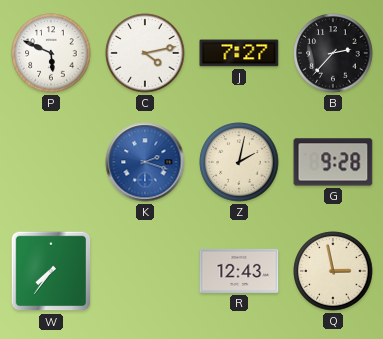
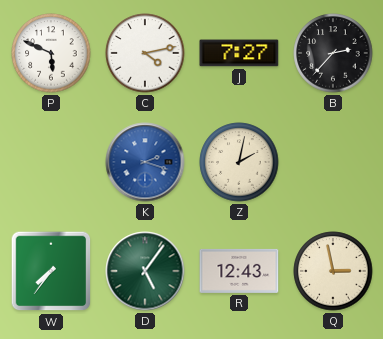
G: 9:28 -> none
D: none -> 5:06
